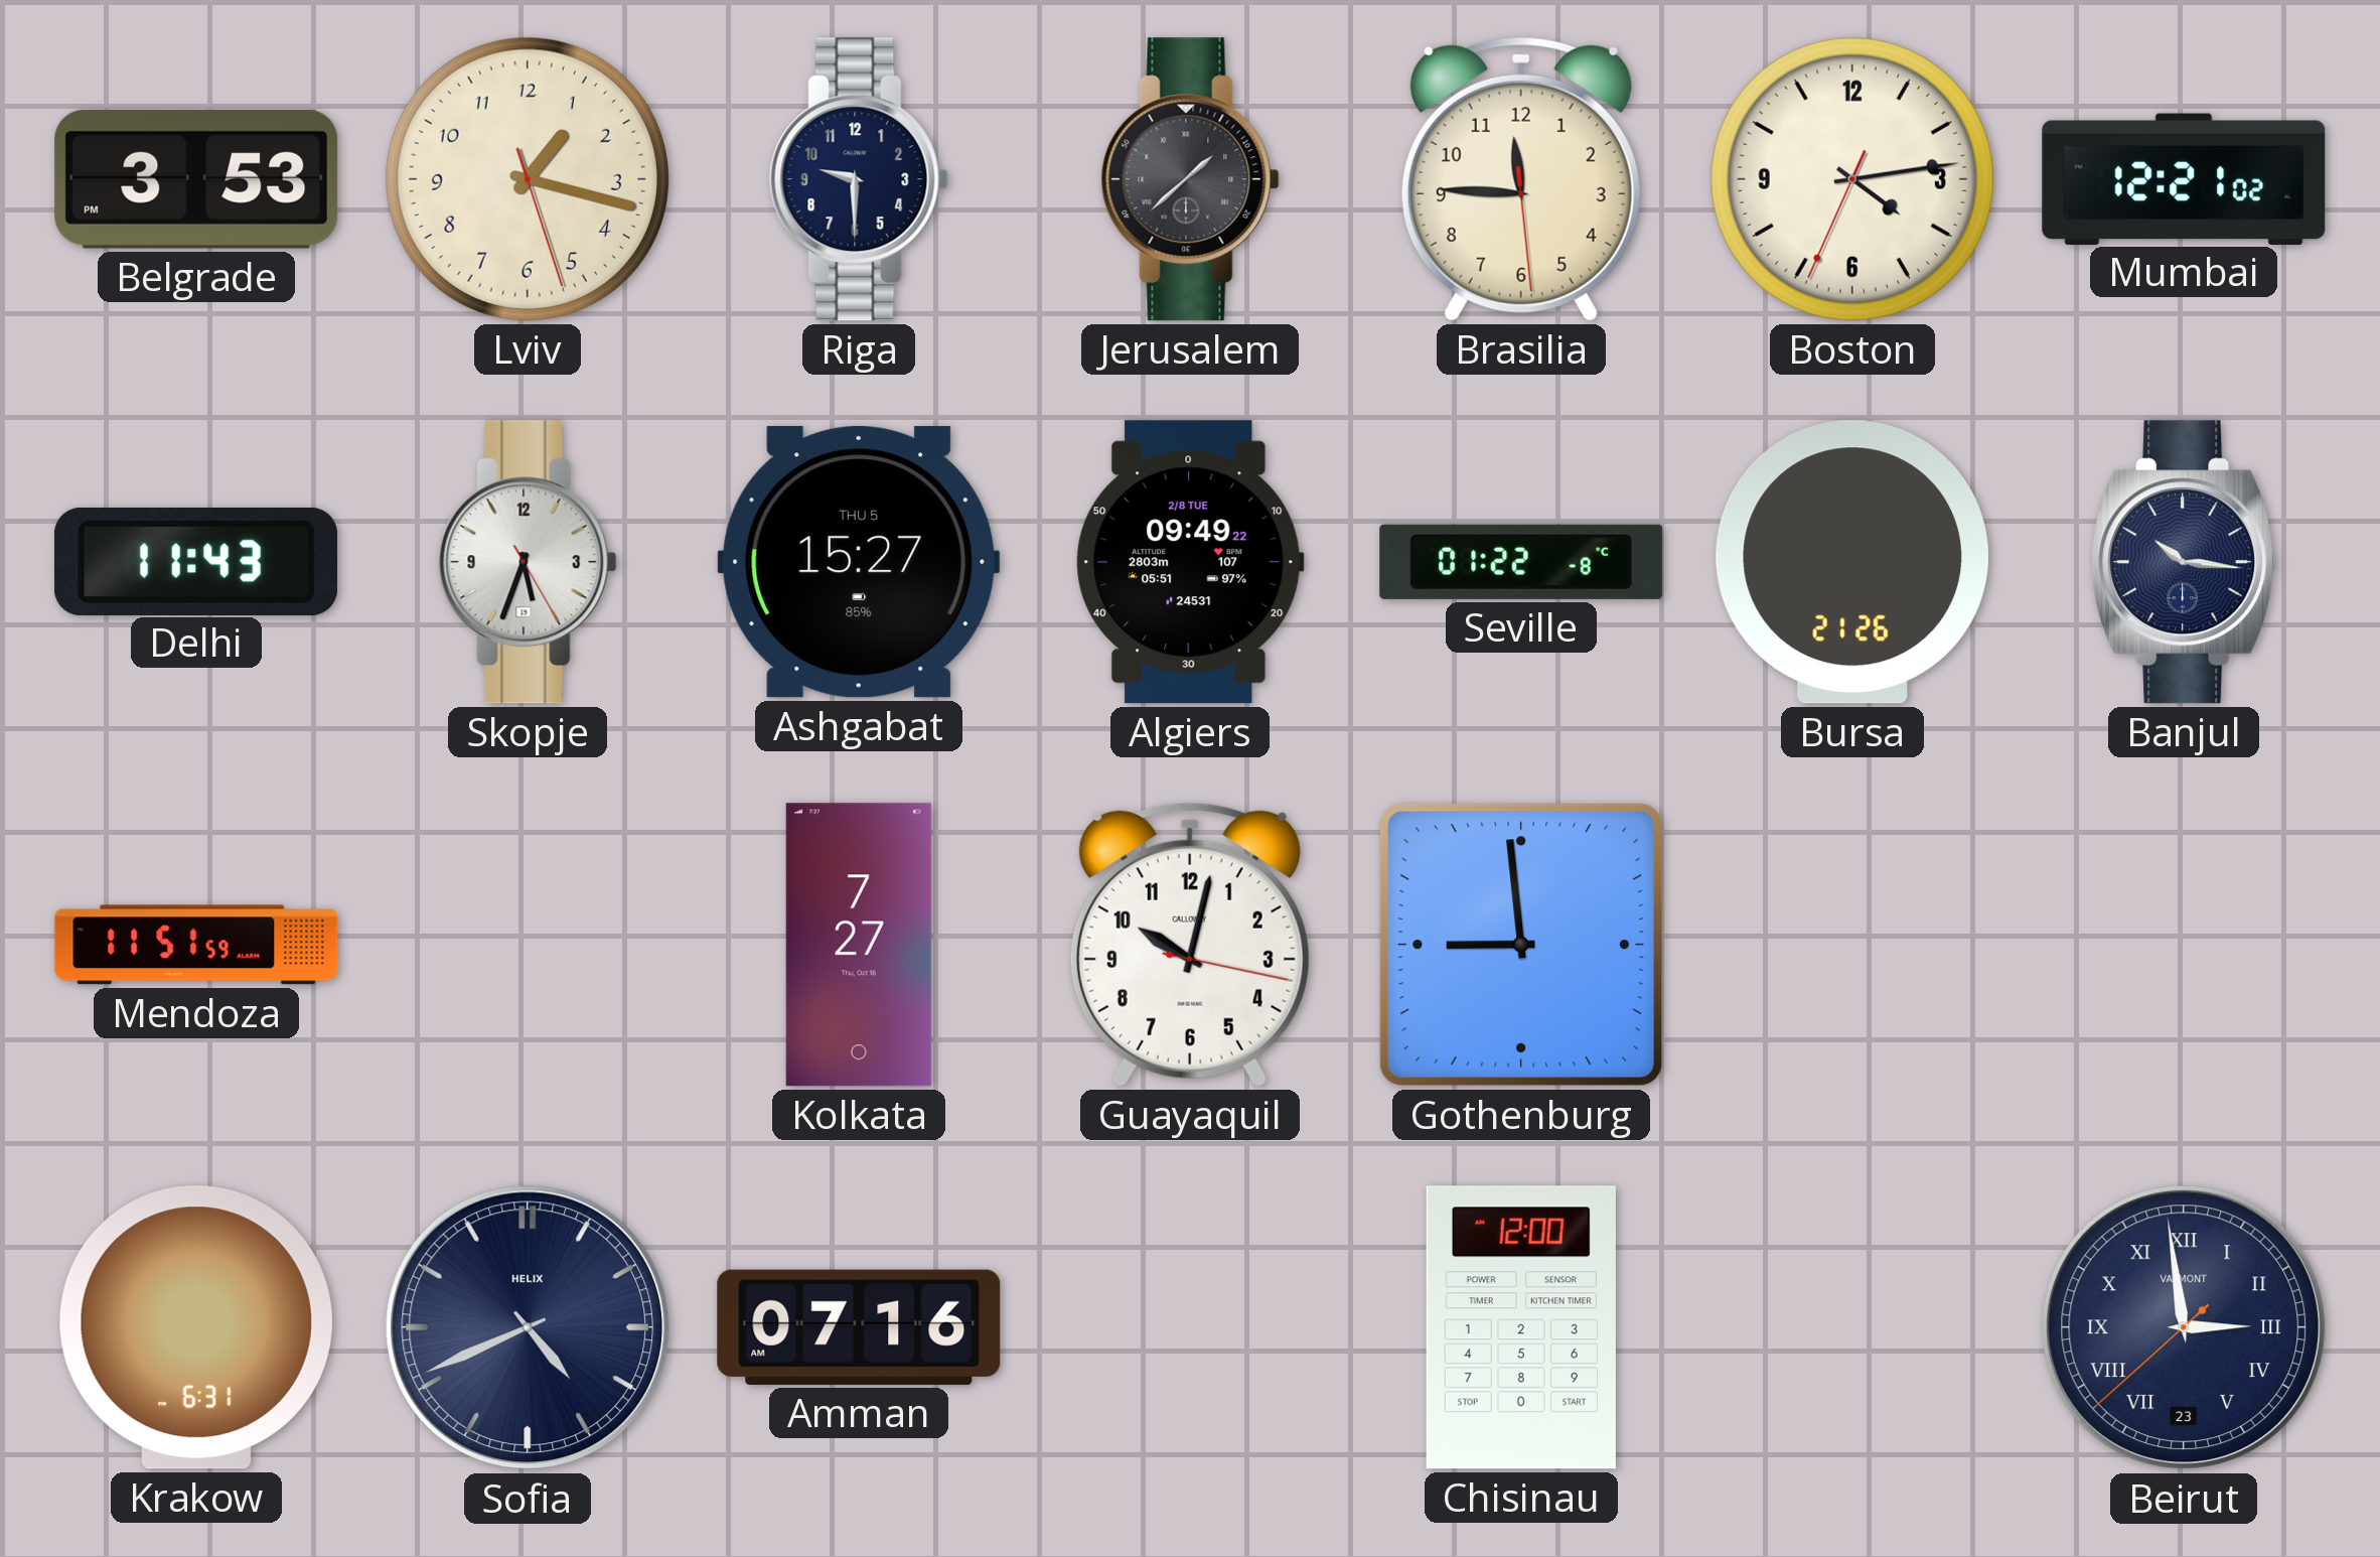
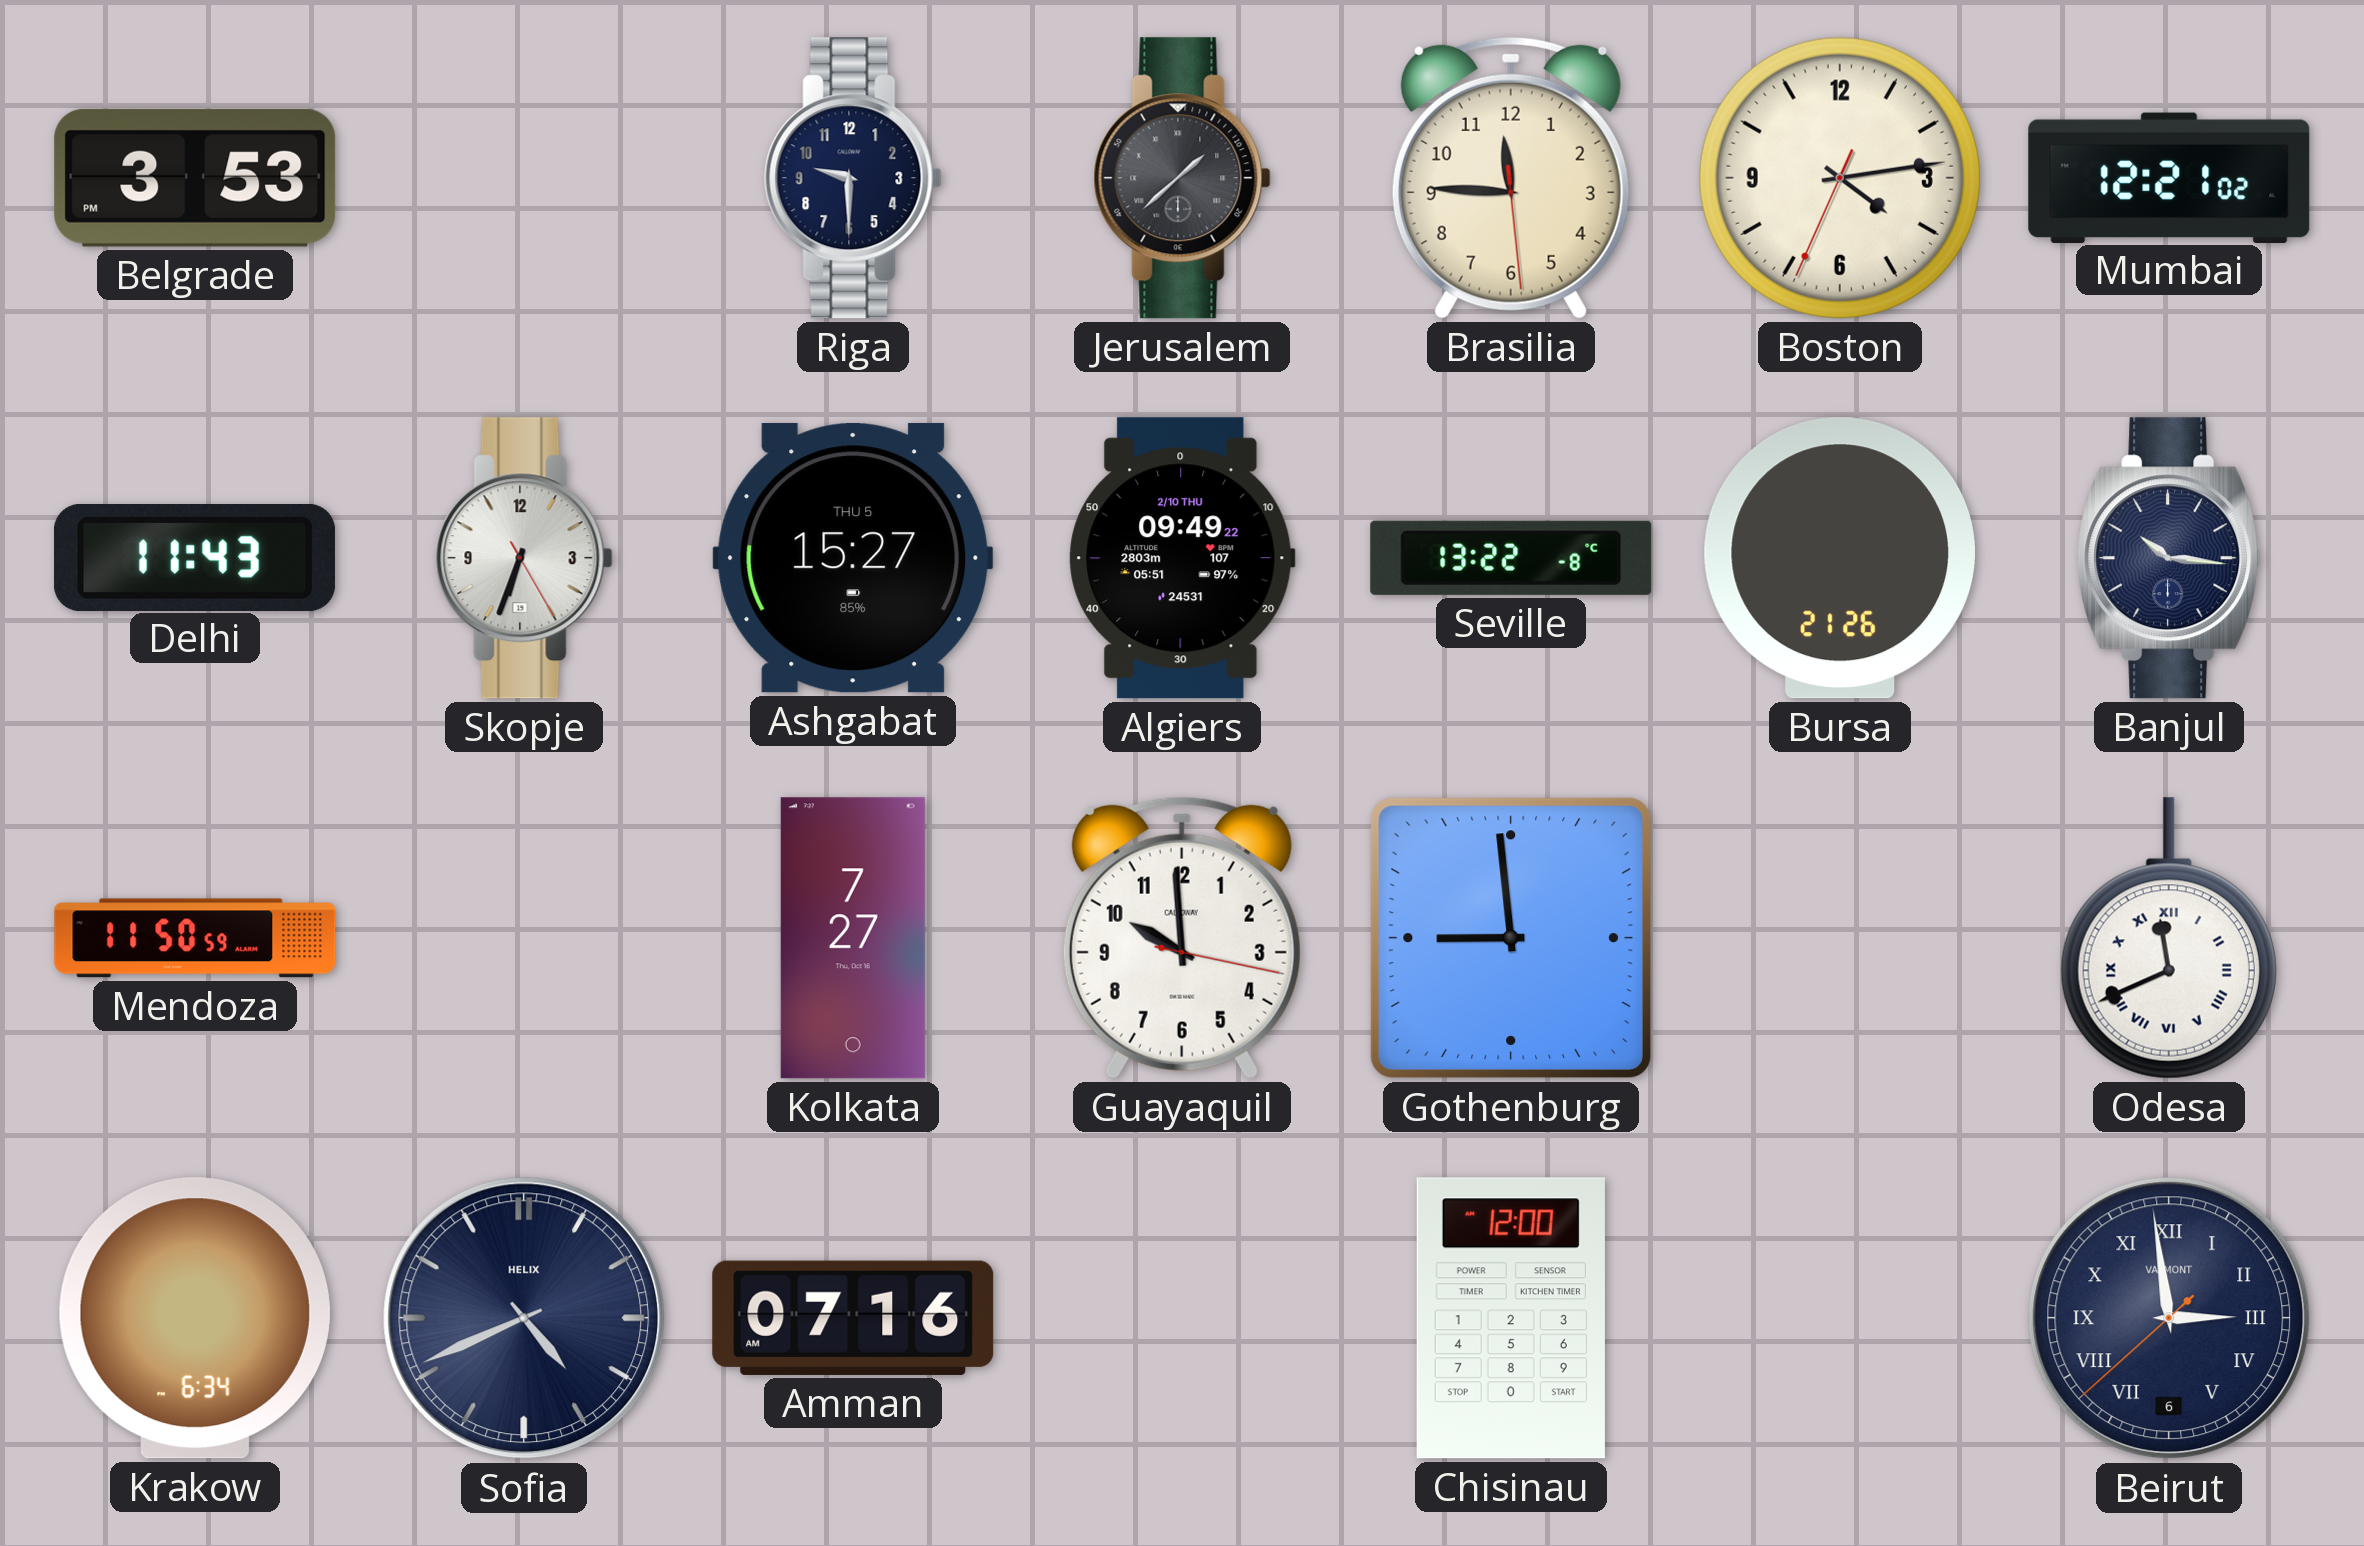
Lviv: 1:17 -> none
Skopje: 5:33 -> 6:33
Algiers date: 2/8 TUE -> 2/10 THU
Seville: 01:22 -> 13:22
Mendoza: 11:51 -> 11:50
Guayaquil: 10:02 -> 9:59
Odesa: none -> 11:41
Krakow: 6:31 -> 6:34
Beirut date: 23 -> 6
